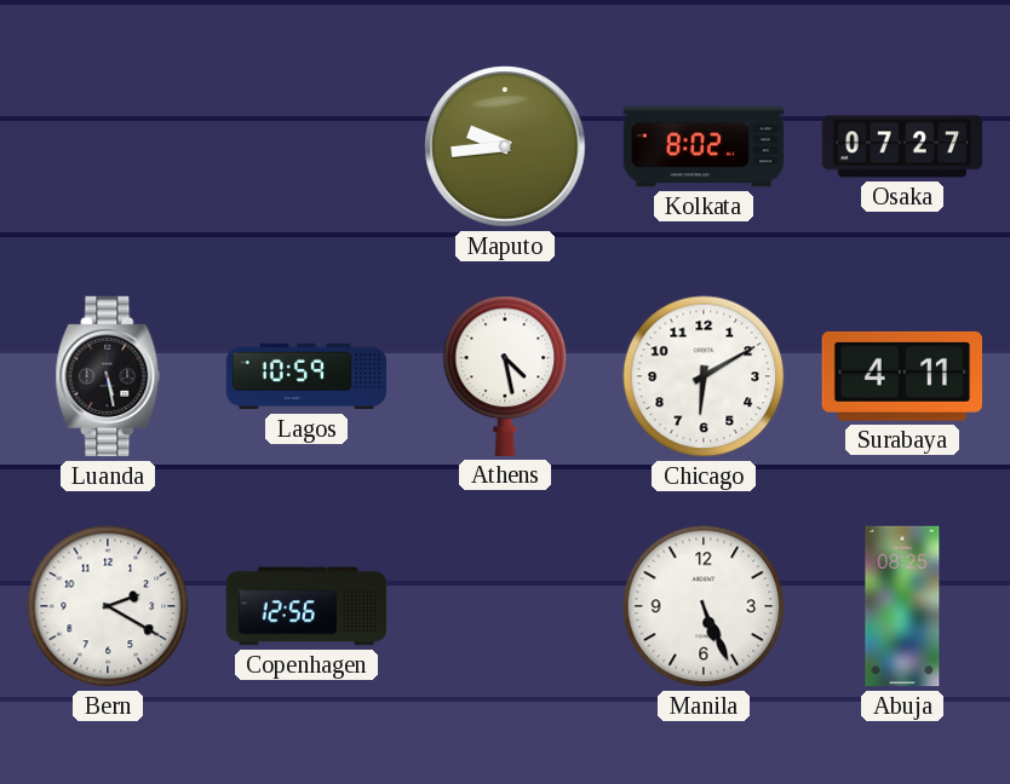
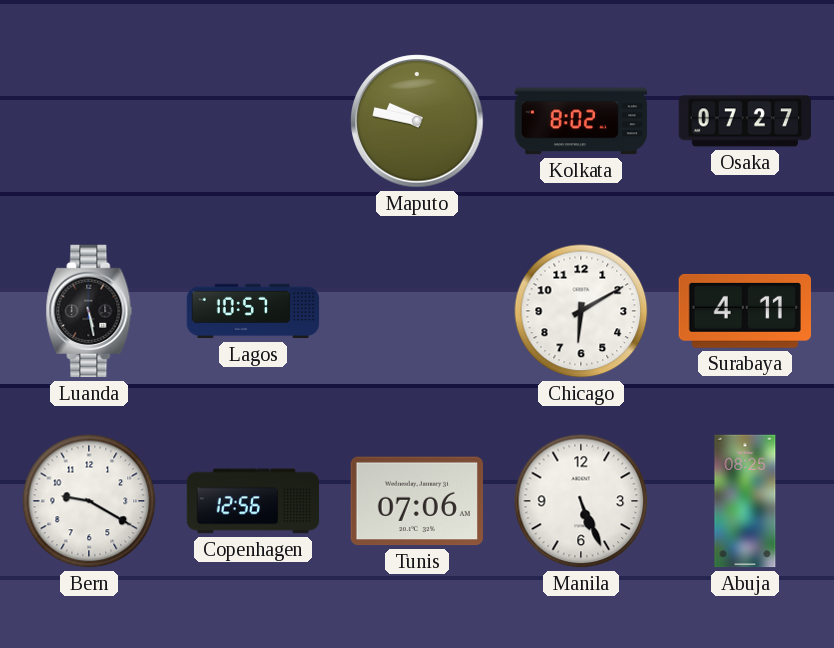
Maputo: 9:44 -> 9:47
Lagos: 10:59 -> 10:57
Athens: 4:28 -> none
Bern: 2:20 -> 9:20
Tunis: none -> 07:06
